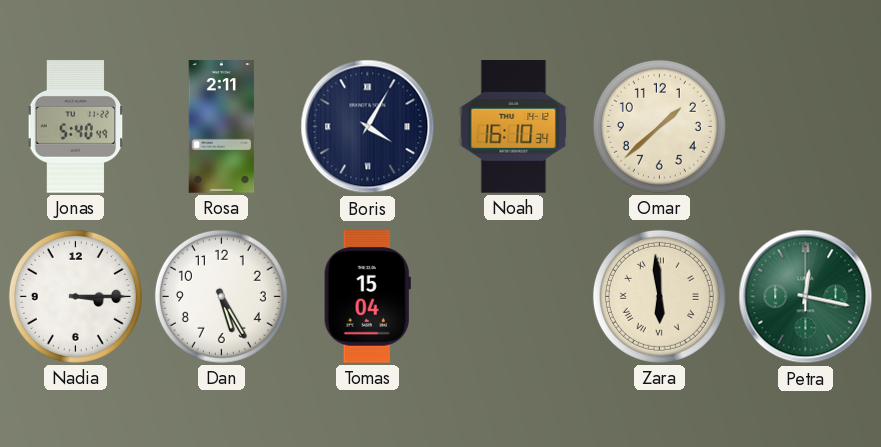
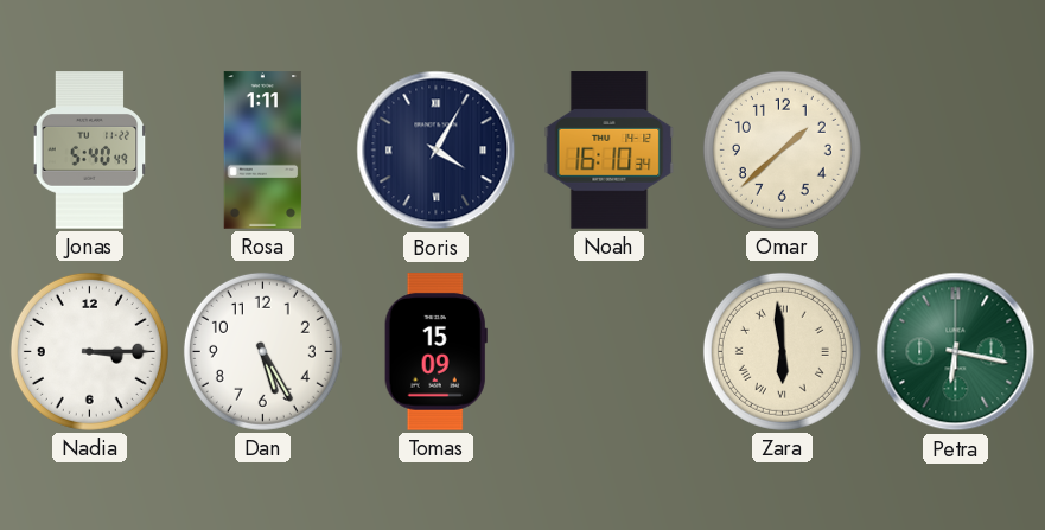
Rosa: 2:11 -> 1:11
Tomas: 15:04 -> 15:09
Petra: 12:17 -> 6:17
